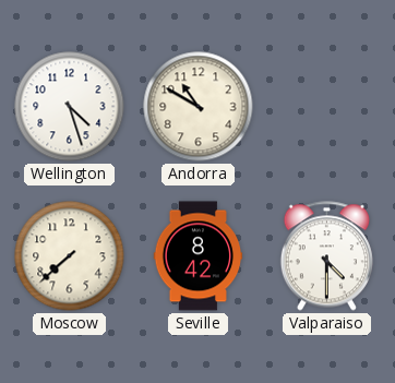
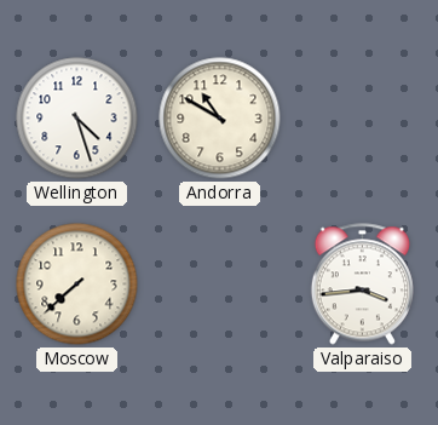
Seville: 8:42 -> none
Valparaiso: 4:30 -> 3:44
